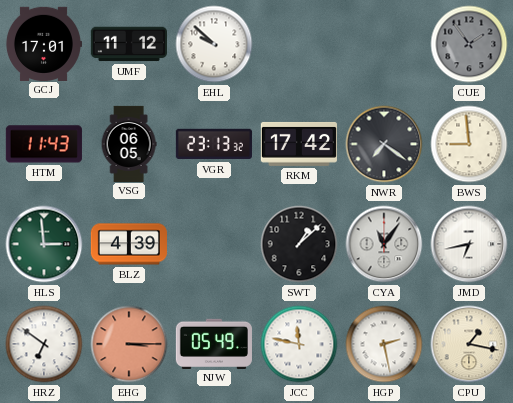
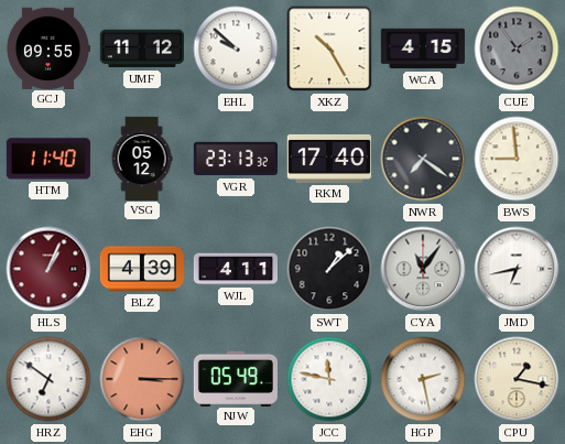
GCJ: 17:01 -> 09:55
XKZ: none -> 10:25
WCA: none -> 4:15
HTM: 11:43 -> 11:40
VSG: 06:05 -> 05:12
RKM: 17:42 -> 17:40
HLS: 2:59 -> 1:04
HLS dial: green -> burgundy
WJL: none -> 4:11
